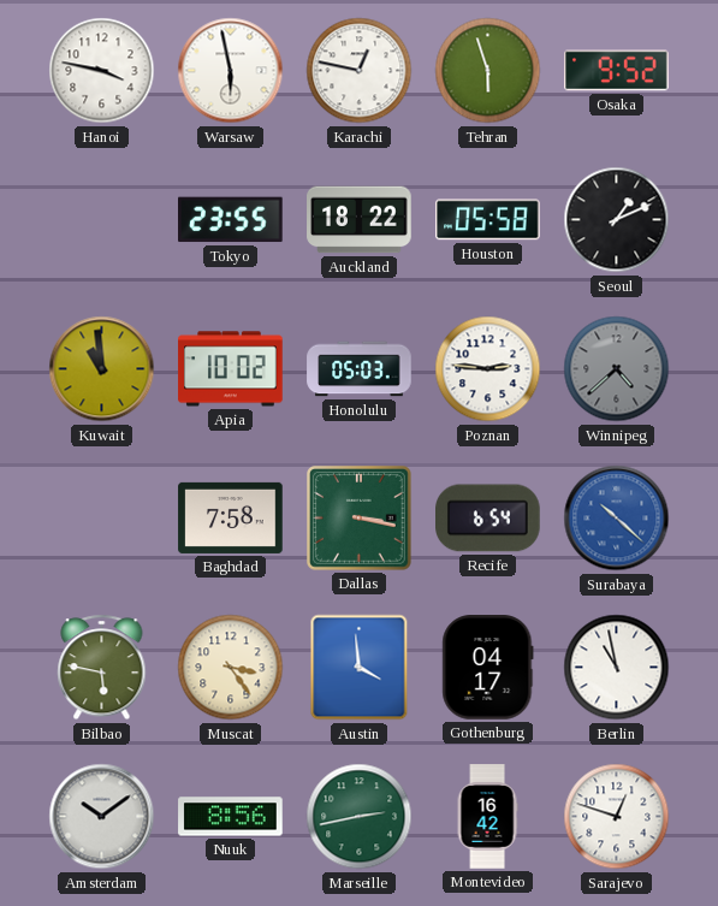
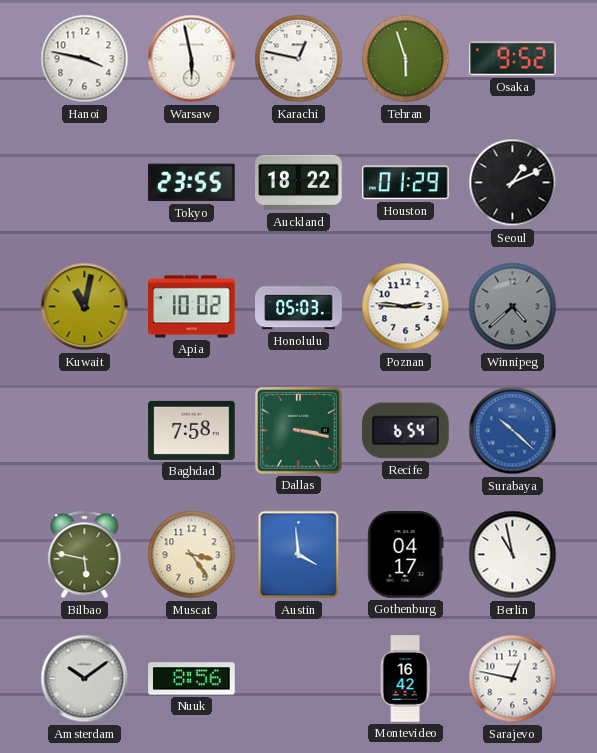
Houston: 05:58 -> 01:29
Kuwait: 10:59 -> 11:02
Marseille: 2:43 -> none
Sarajevo: 12:48 -> 12:47
